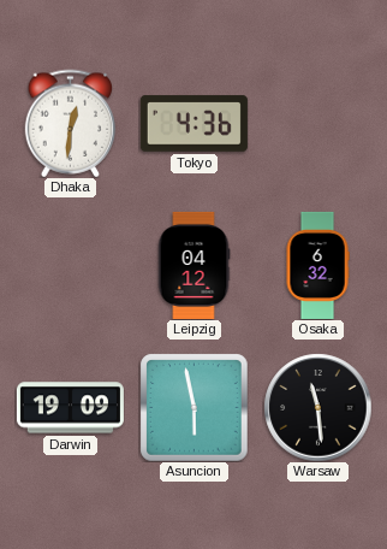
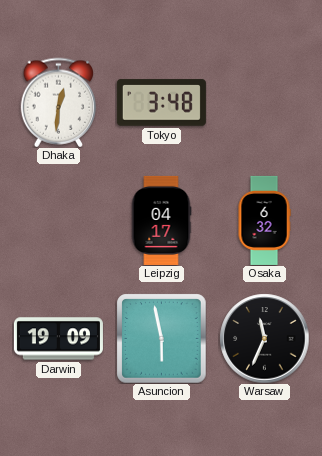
Tokyo: 4:36 -> 3:48
Leipzig: 04:12 -> 04:17
Warsaw: 11:29 -> 11:34
